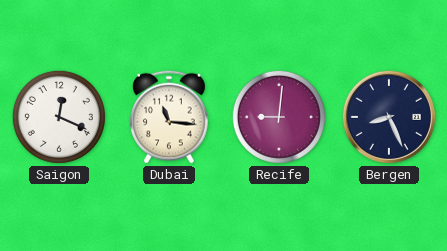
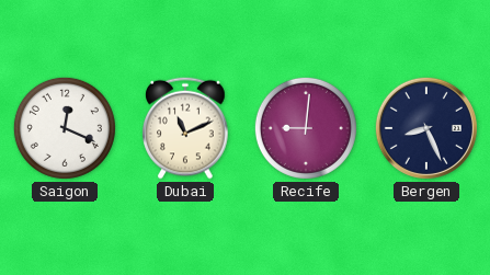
Dubai: 11:16 -> 11:11
